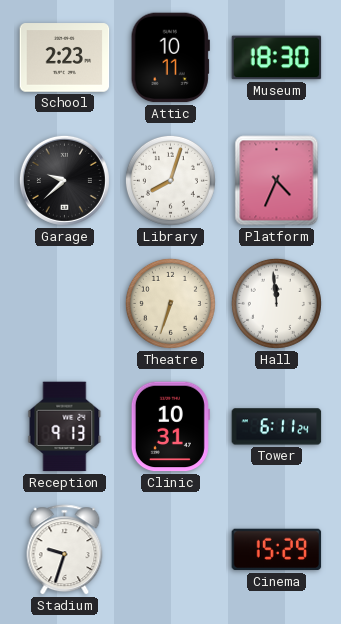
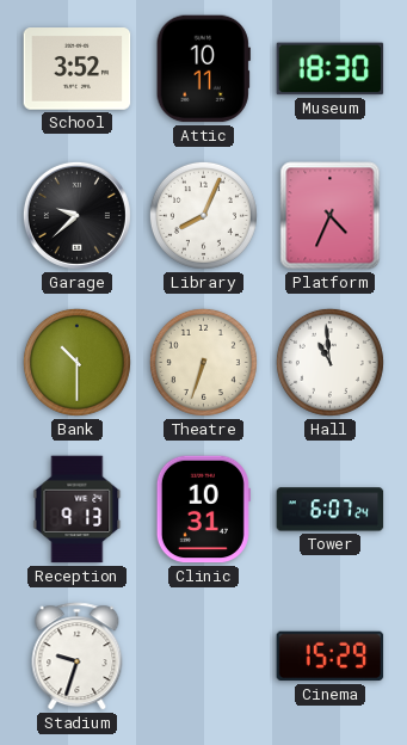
School: 2:23 -> 3:52
Library: 8:03 -> 8:04
Bank: none -> 10:30
Hall: 11:59 -> 10:59
Tower: 6:11 -> 6:07
